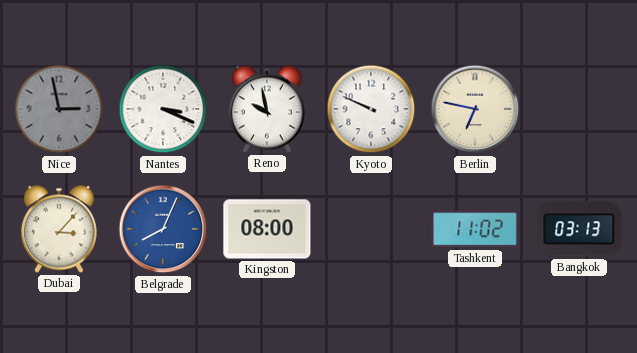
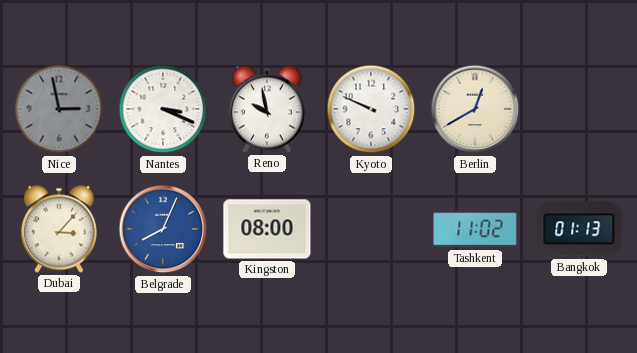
Berlin: 6:47 -> 12:40
Bangkok: 03:13 -> 01:13
